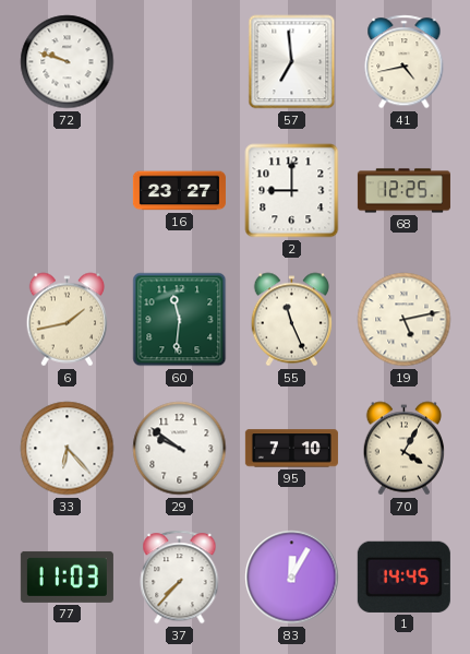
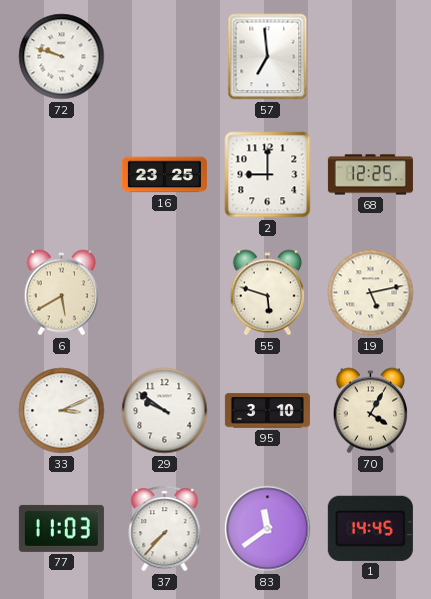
41: 4:43 -> none
16: 23:27 -> 23:25
6: 1:43 -> 5:40
60: 11:31 -> none
55: 11:26 -> 5:48
33: 6:23 -> 3:11
95: 7:10 -> 3:10
83: 12:05 -> 11:39
